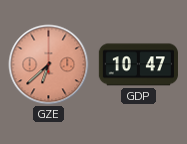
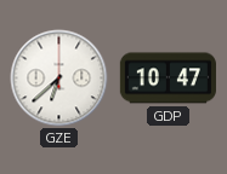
GZE dial: salmon -> white
